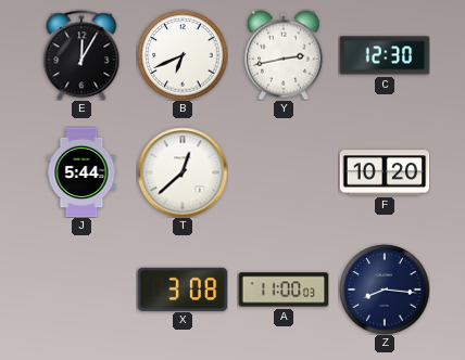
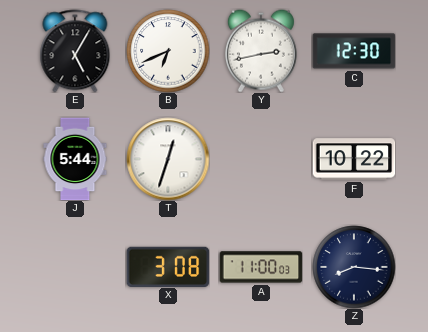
E: 12:05 -> 5:05
T: 12:38 -> 12:33
F: 10:20 -> 10:22
